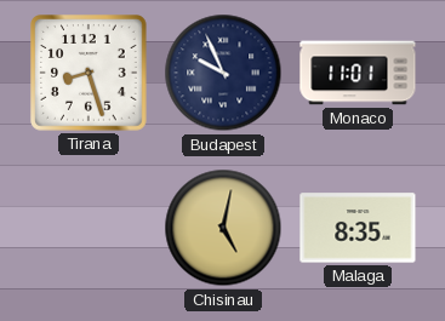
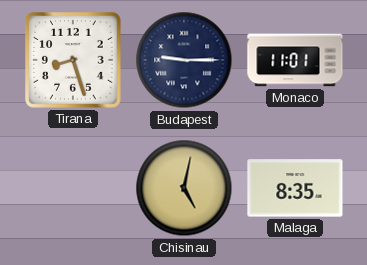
Budapest: 9:56 -> 9:15
